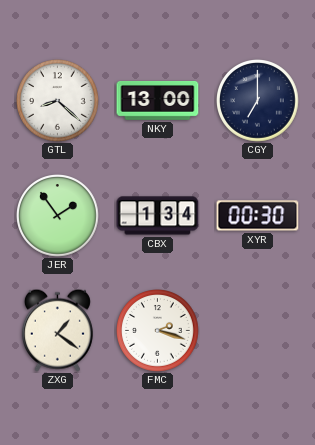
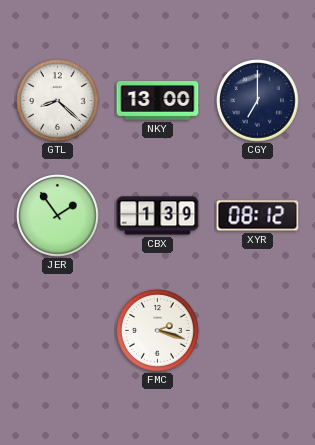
CBX: 1:34 -> 1:39
XYR: 00:30 -> 08:12
ZXG: 1:21 -> none
